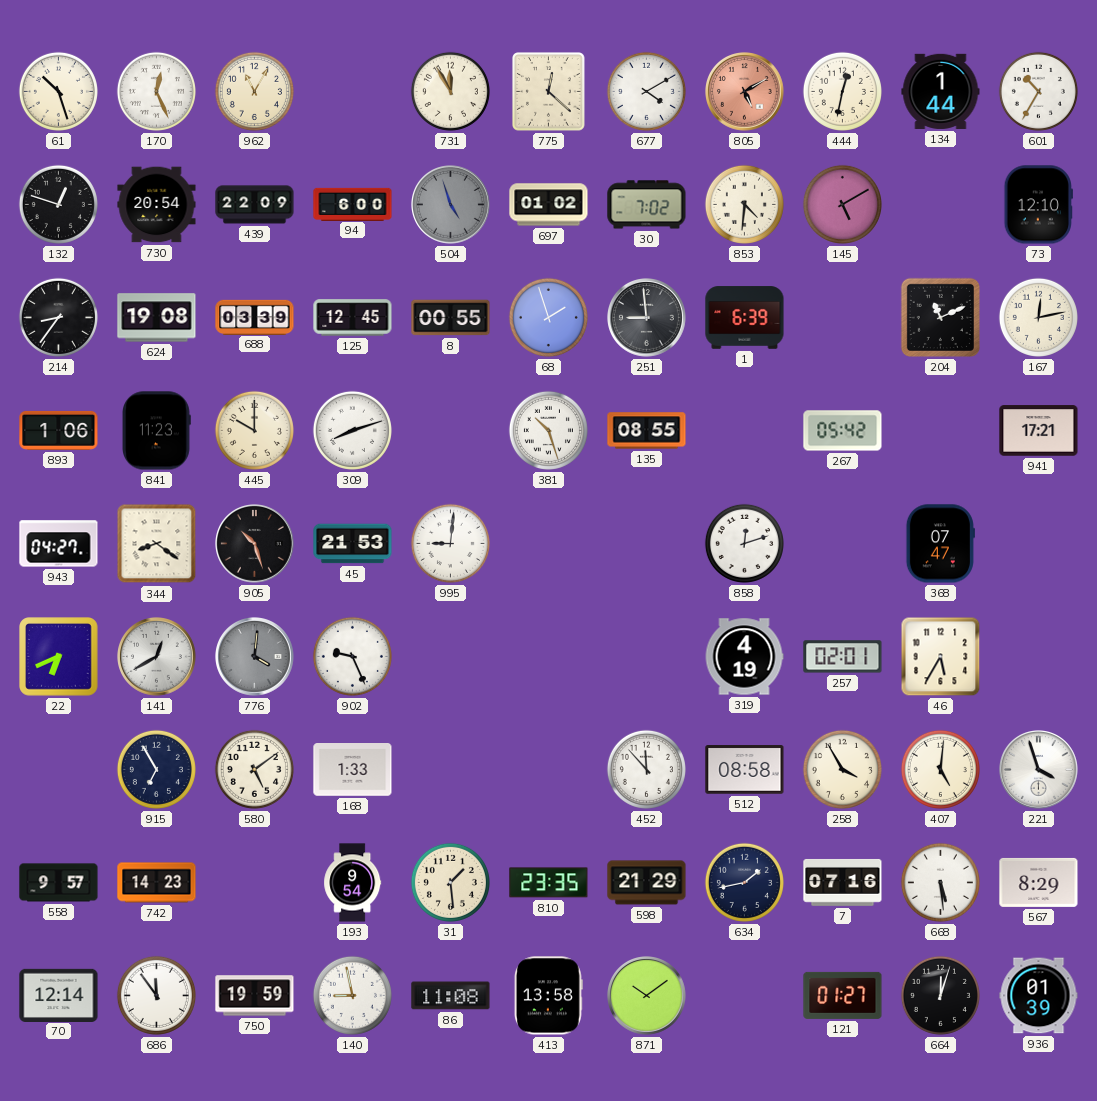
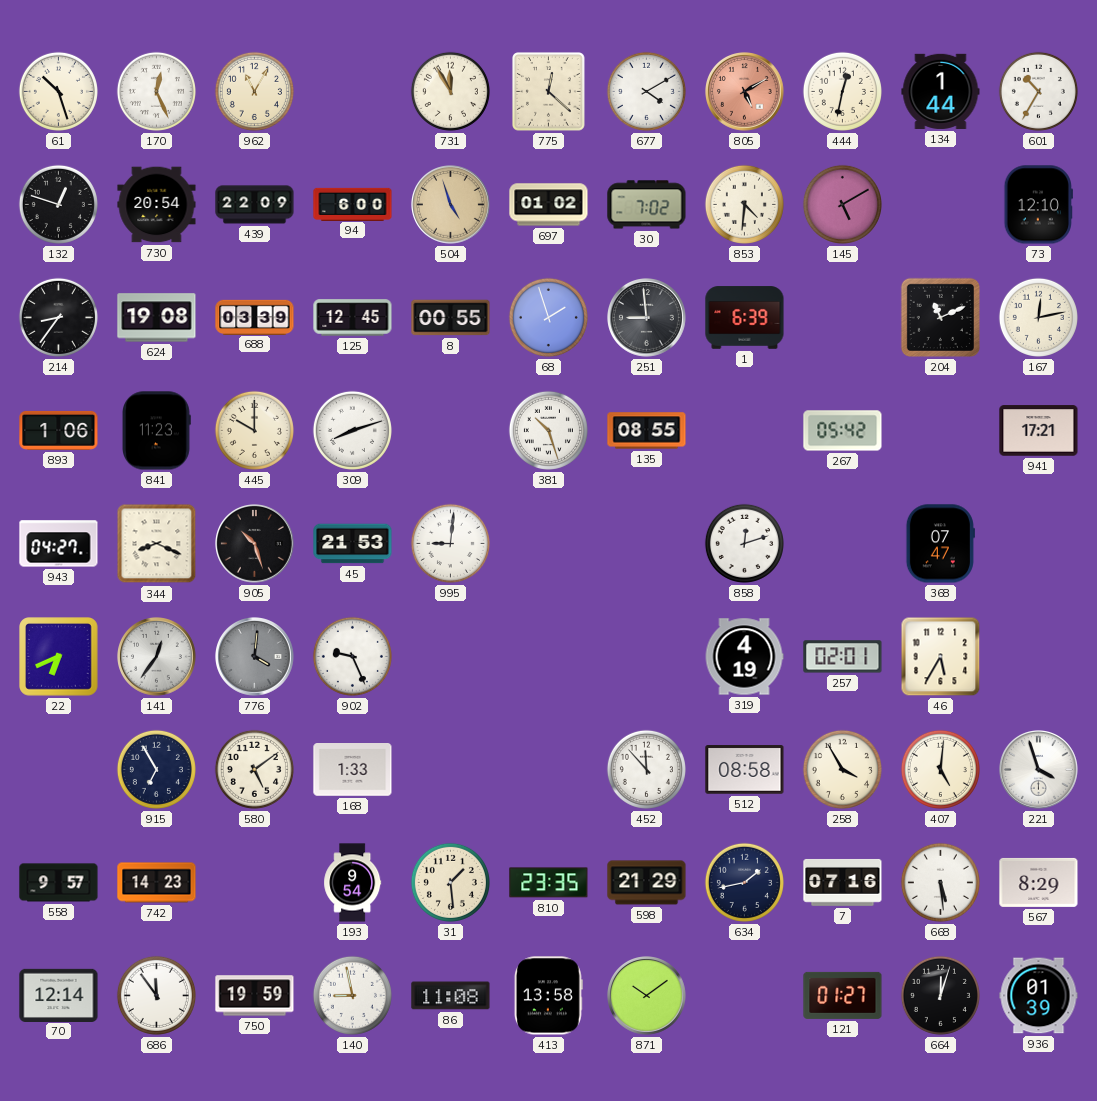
504 dial: grey -> champagne
344: 8:21 -> 8:19
141: 12:40 -> 12:36
